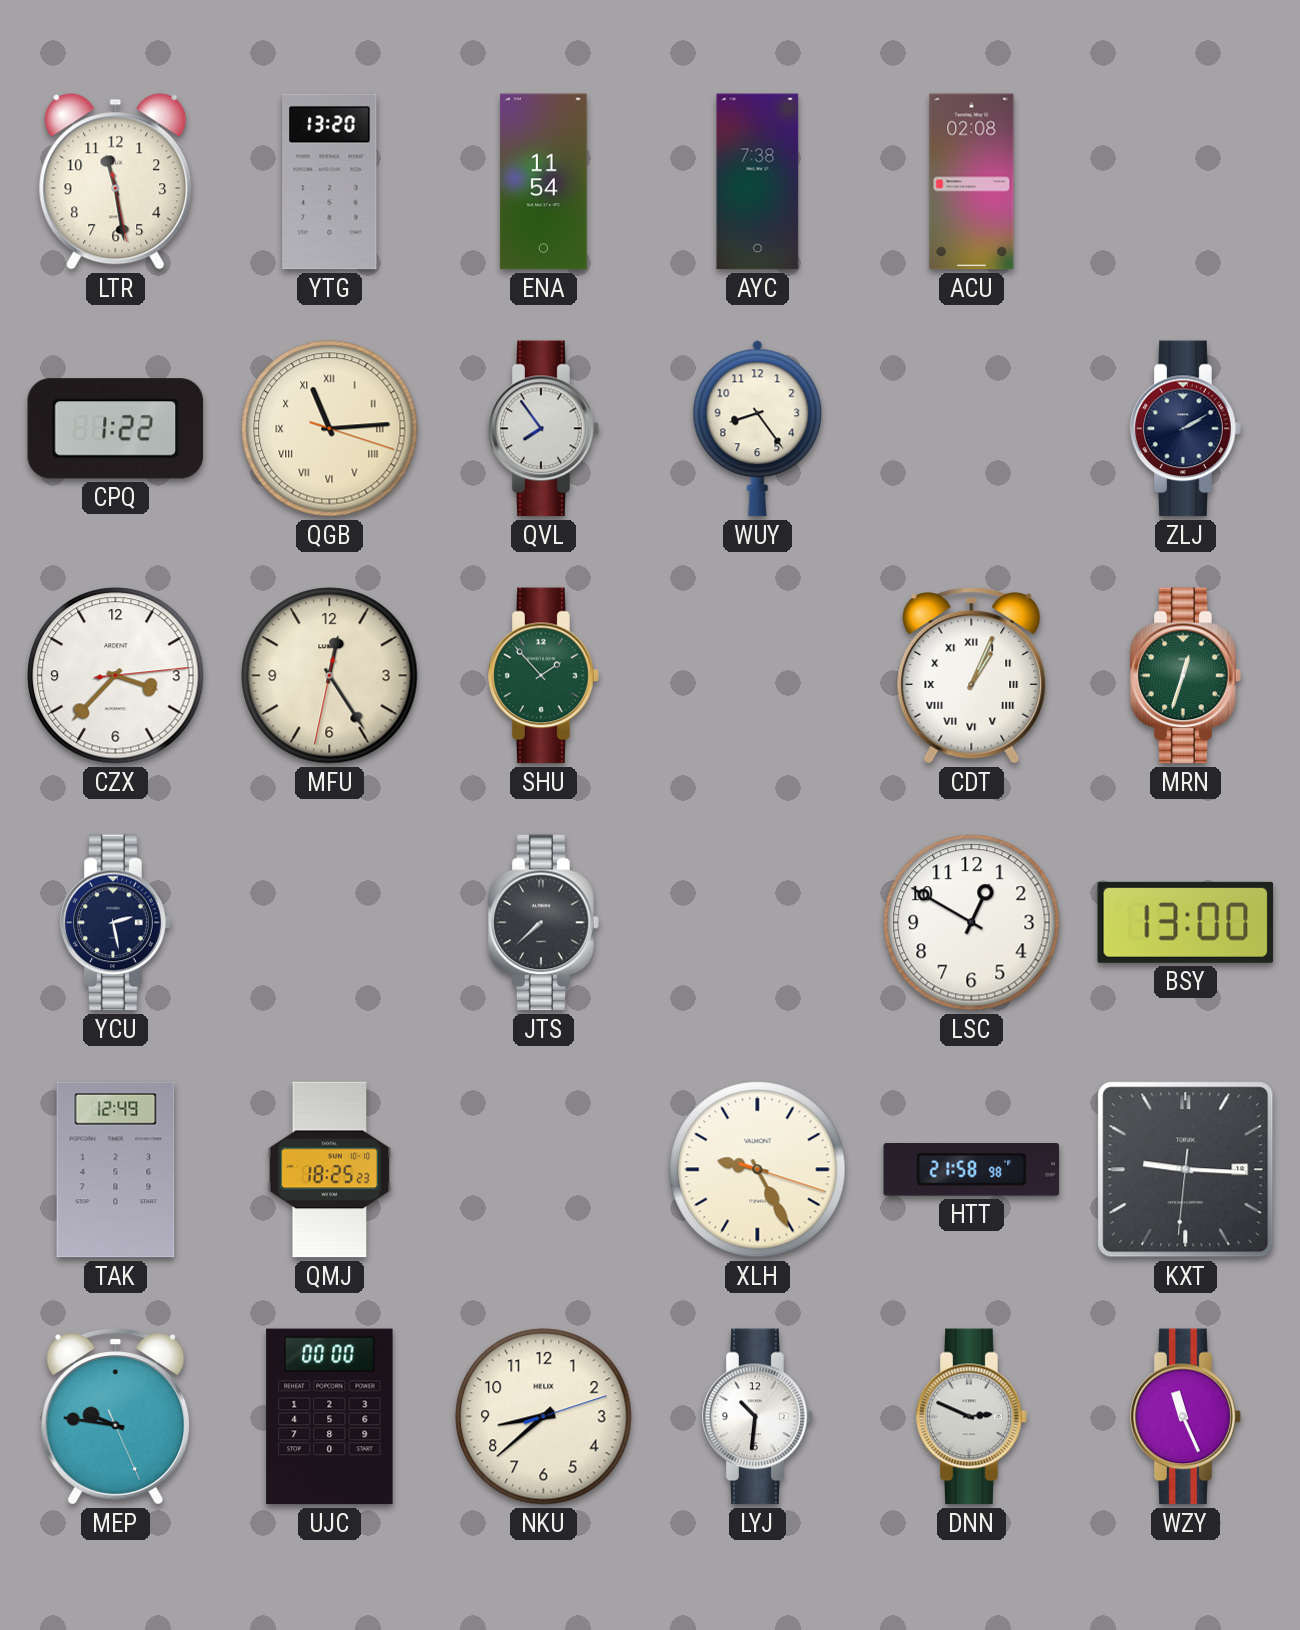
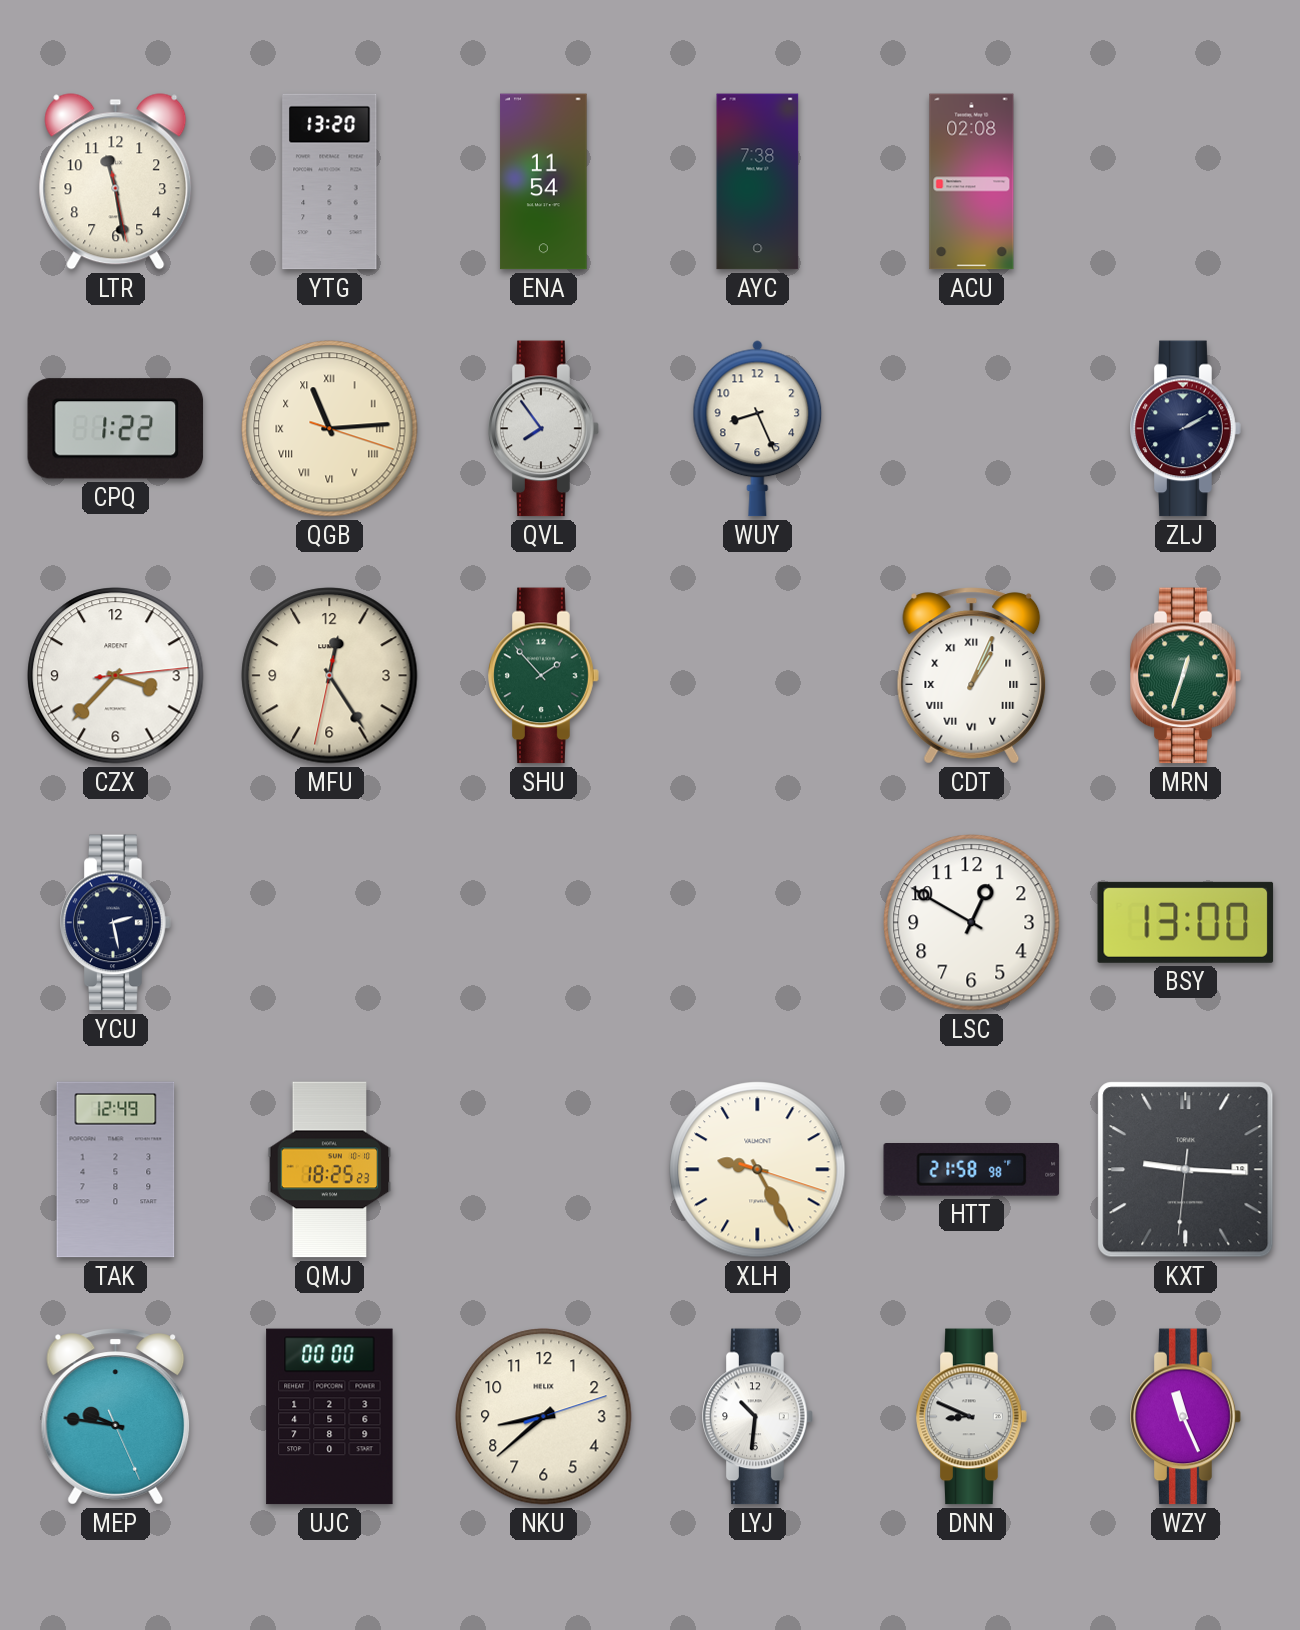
WUY: 8:24 -> 8:26
JTS: 7:38 -> none
DNN: 2:49 -> 8:49
